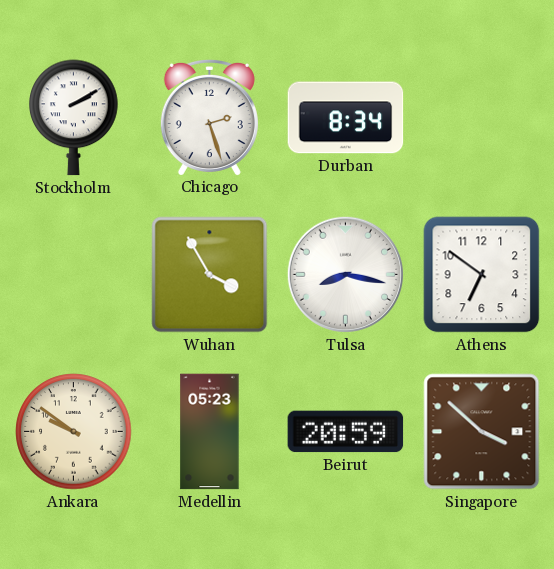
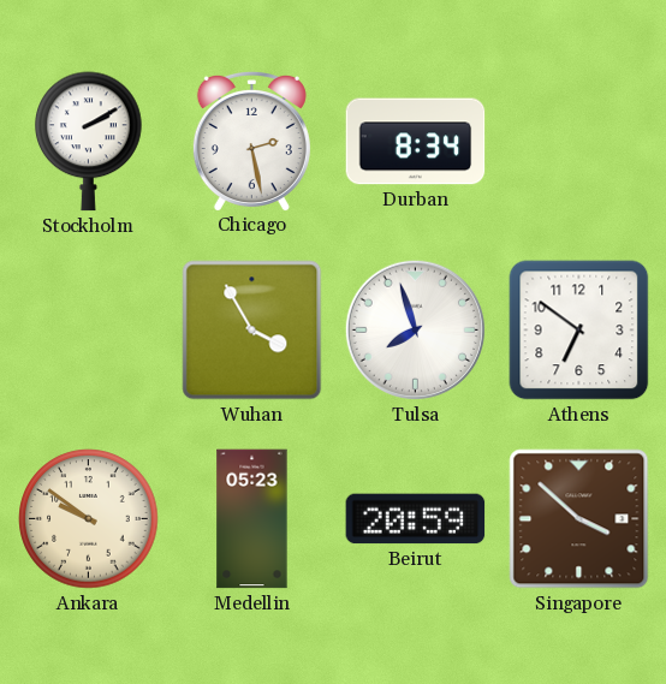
Chicago: 2:27 -> 2:28
Tulsa: 8:17 -> 7:57
